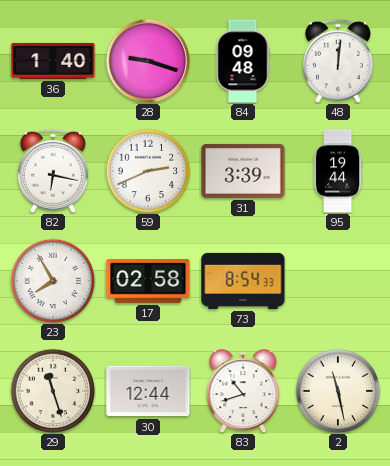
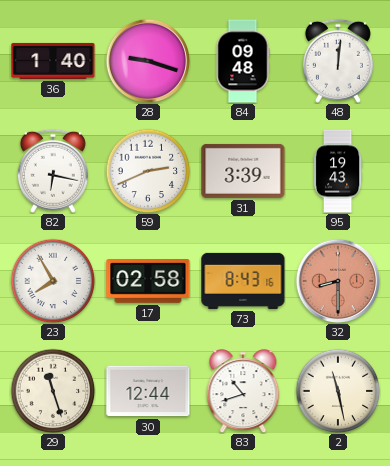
95: 19:44 -> 19:43
73: 8:54 -> 8:43
32: none -> 8:30
